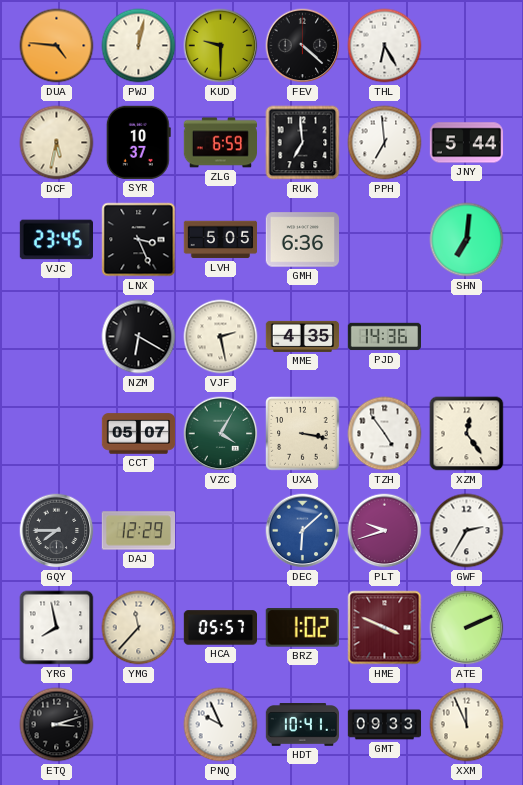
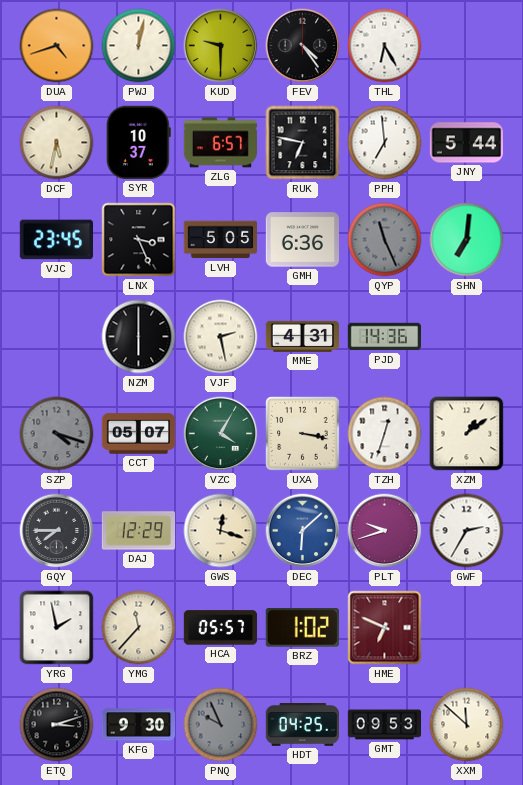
DUA: 4:46 -> 4:42
FEV: 4:22 -> 4:24
ZLG: 6:59 -> 6:57
RUK: 6:59 -> 6:47
QYP: none -> 11:26
NZM: 6:20 -> 6:00
MME: 4:35 -> 4:31
SZP: none -> 4:18
TZH: 4:54 -> 12:33
XZM: 12:24 -> 1:09
GWS: none -> 12:18
YRG: 7:58 -> 1:58
HME: 3:49 -> 6:49
ATE: 2:11 -> none
KFG: none -> 9:30
PNQ dial: white -> grey
HDT: 10:41 -> 04:25
GMT: 09:33 -> 09:53
XXM: 11:56 -> 11:52
